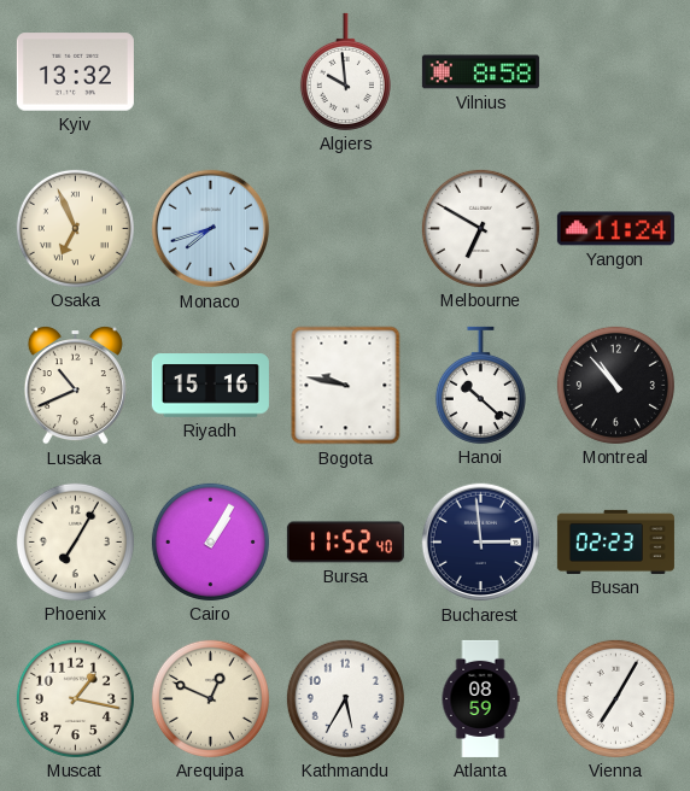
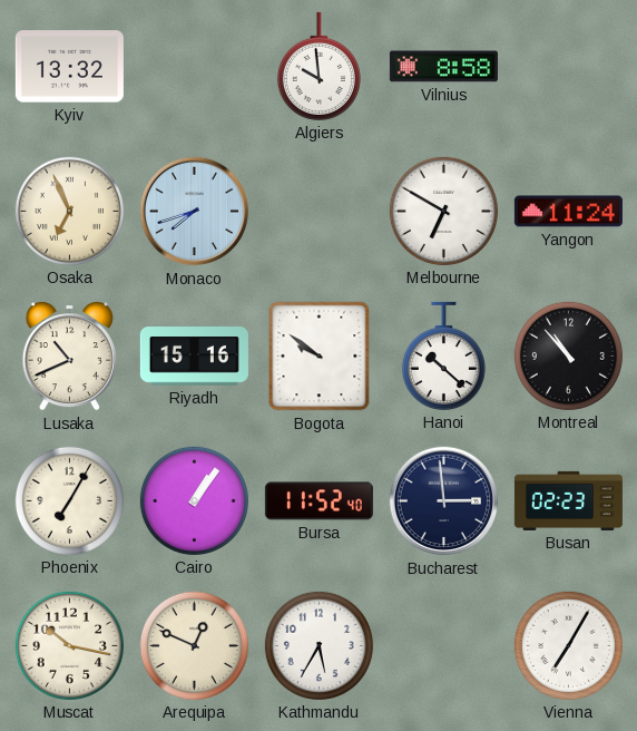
Bogota: 9:47 -> 9:51
Cairo: 1:05 -> 1:06
Muscat: 1:17 -> 10:17
Atlanta: 08:59 -> none
